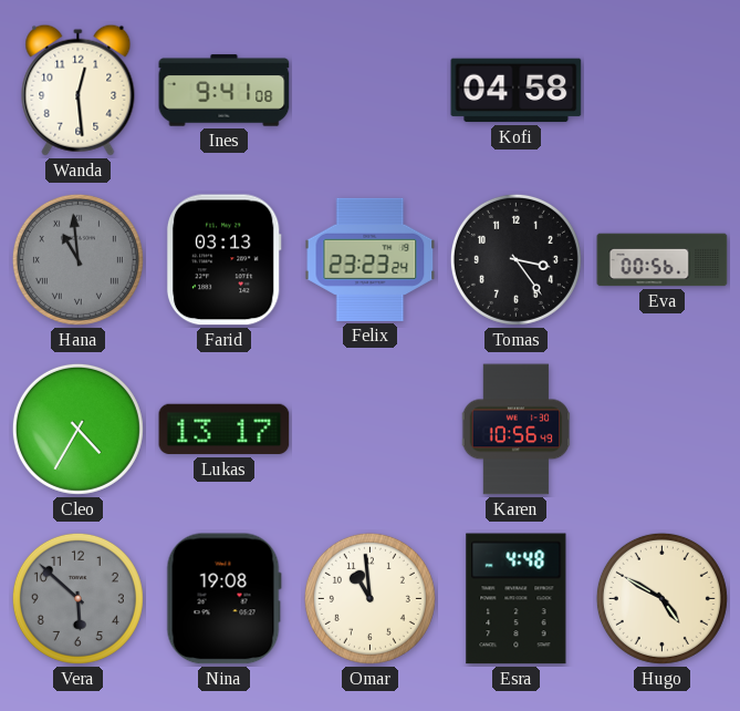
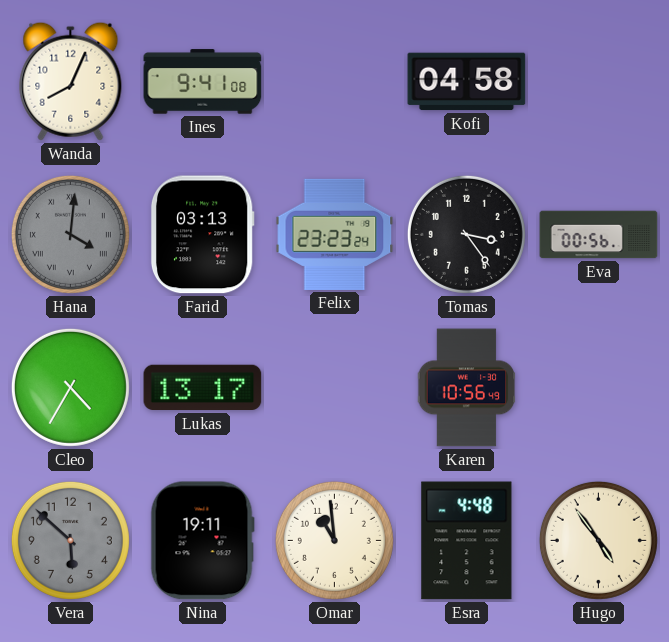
Wanda: 12:29 -> 8:04
Hana: 10:59 -> 4:01
Nina: 19:08 -> 19:11
Hugo: 4:50 -> 4:54
